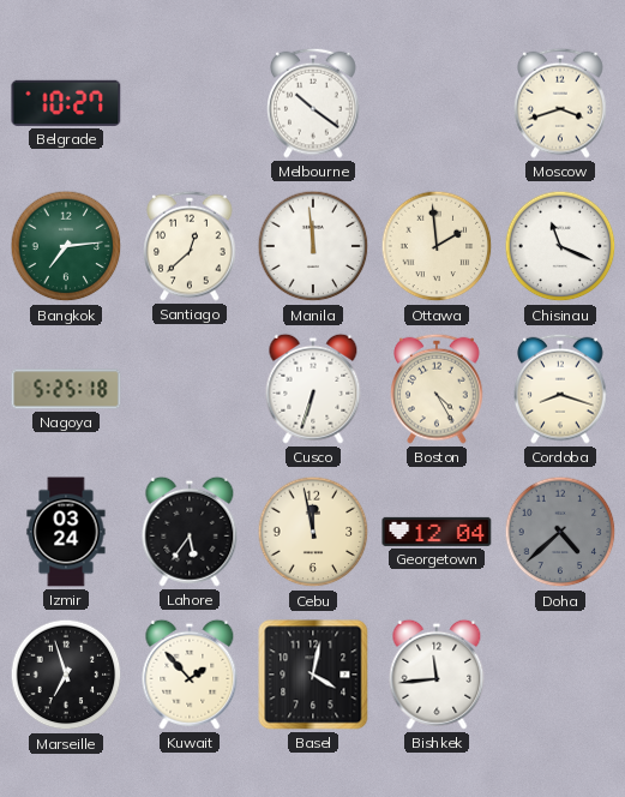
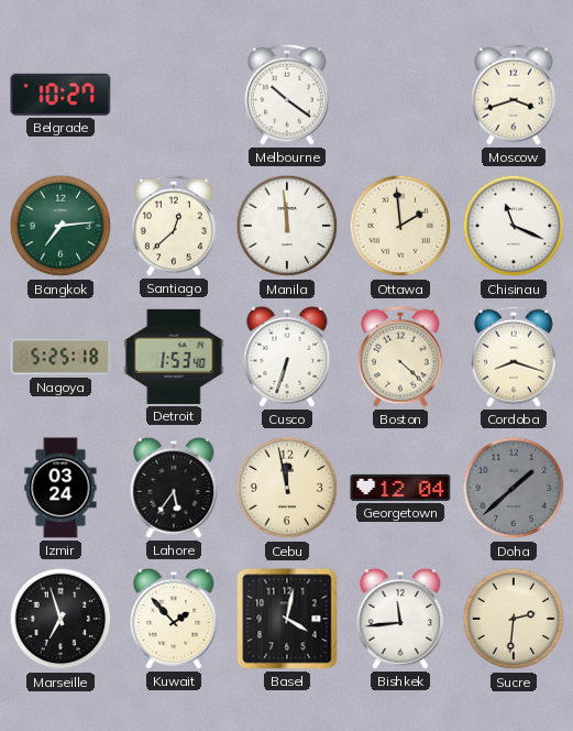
Detroit: none -> 1:53
Boston: 4:25 -> 4:22
Doha: 4:38 -> 1:38
Sucre: none -> 2:31
